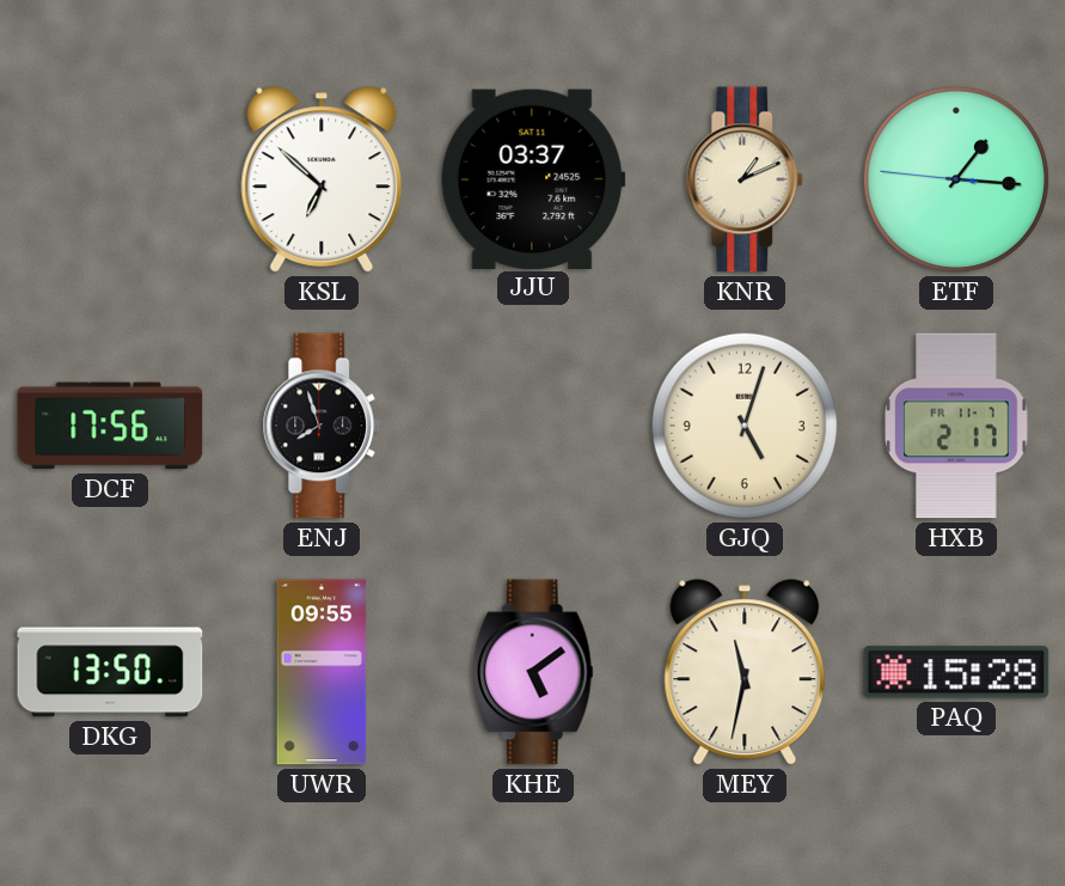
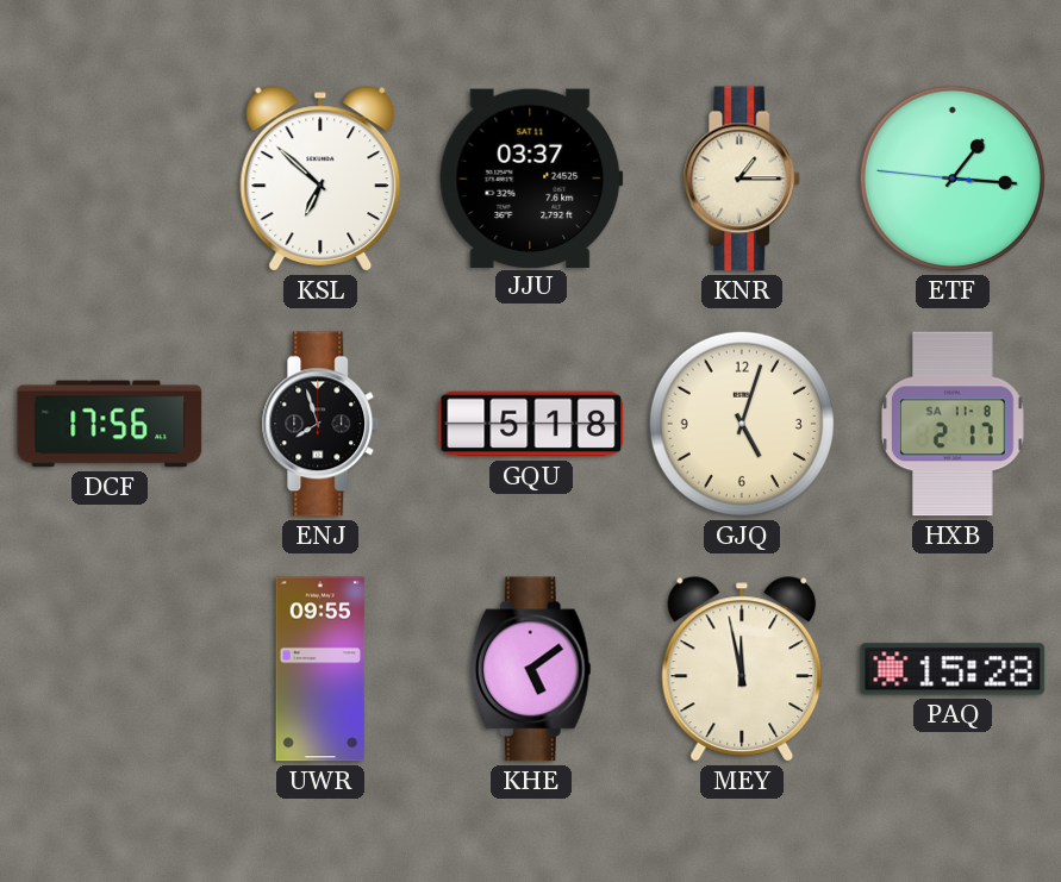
KNR: 1:11 -> 1:15
GQU: none -> 5:18
HXB date: FR 11-7 -> SA 11-8
DKG: 13:50 -> none
MEY: 11:32 -> 11:58
